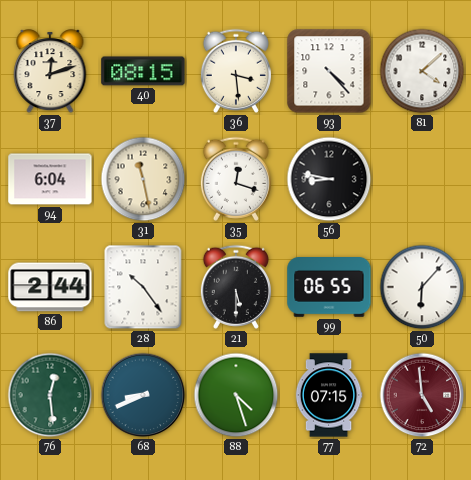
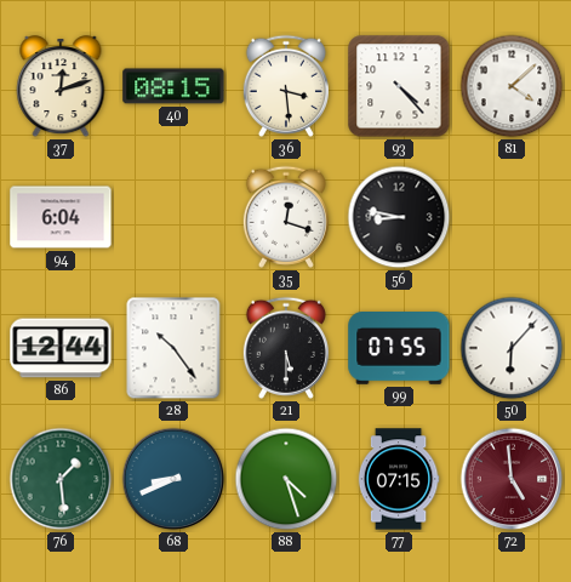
31: 11:28 -> none
86: 2:44 -> 12:44
99: 06:55 -> 07:55
76: 12:29 -> 1:29
